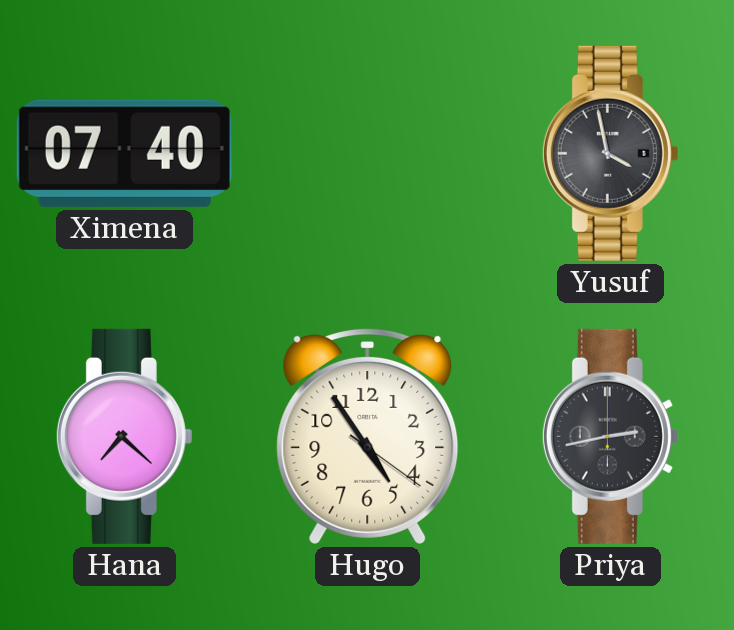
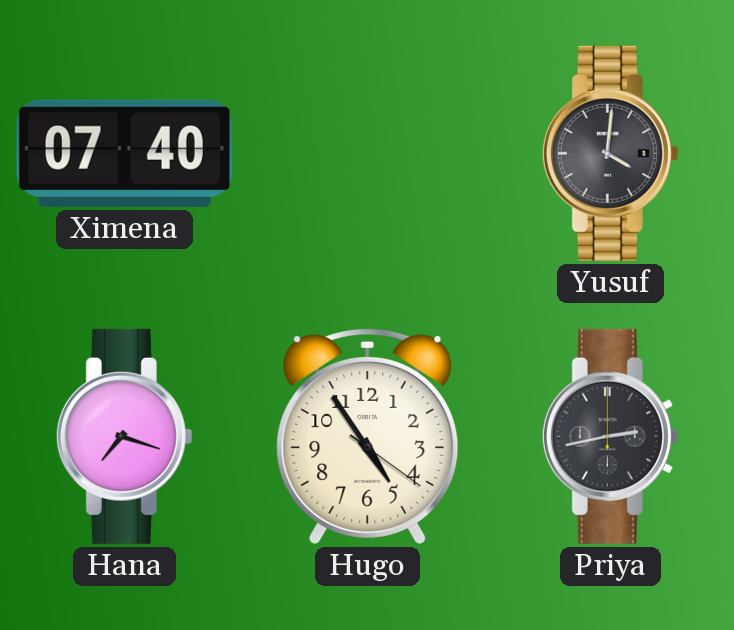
Yusuf: 3:58 -> 4:01
Hana: 7:22 -> 7:18
